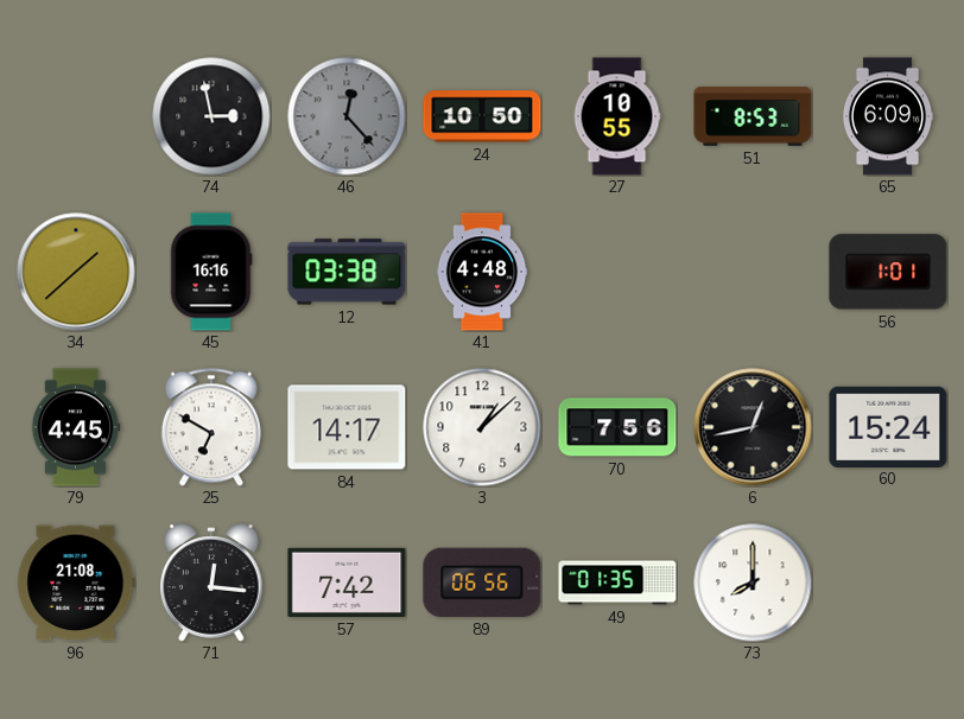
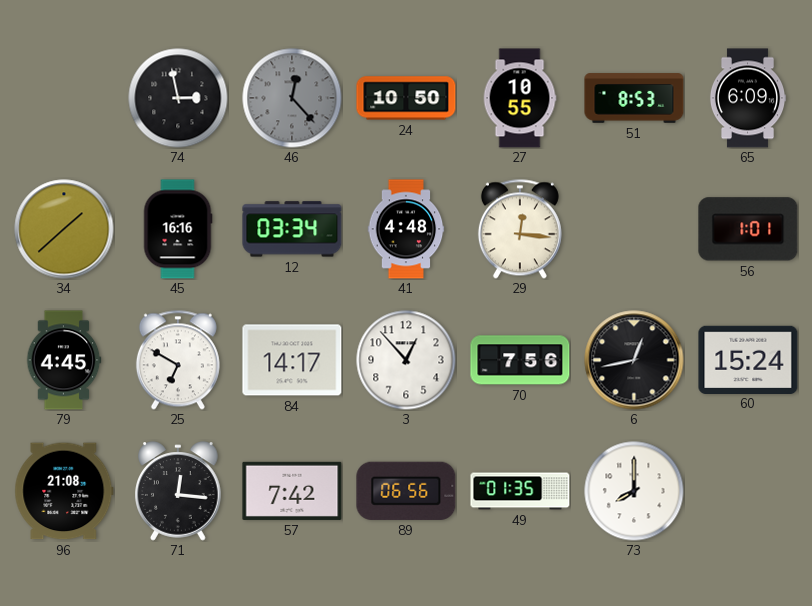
12: 03:38 -> 03:34
29: none -> 12:16
3: 1:08 -> 12:53
